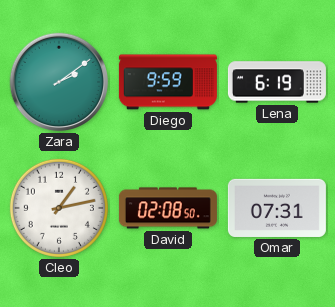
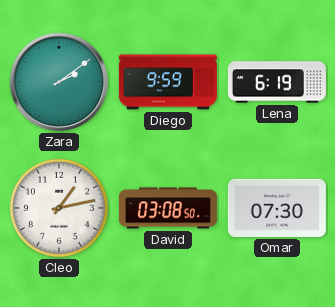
David: 02:08 -> 03:08
Omar: 07:31 -> 07:30
